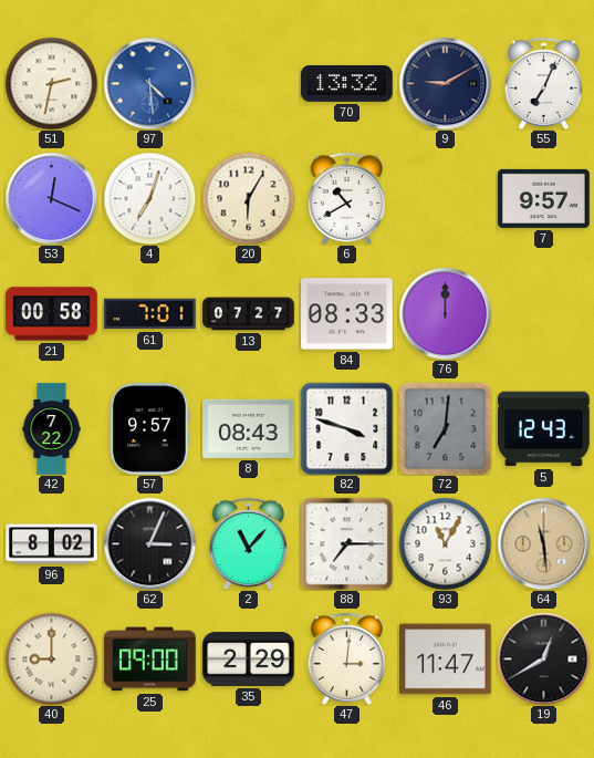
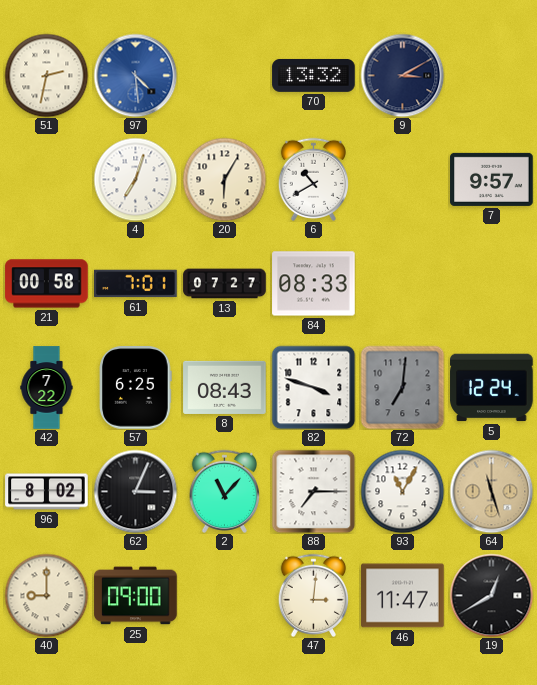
9: 9:10 -> 3:10
55: 7:04 -> none
53: 12:19 -> none
76: 12:00 -> none
57: 9:57 -> 6:25
5: 12:43 -> 12:24
64: 11:29 -> 11:27
35: 2:29 -> none
